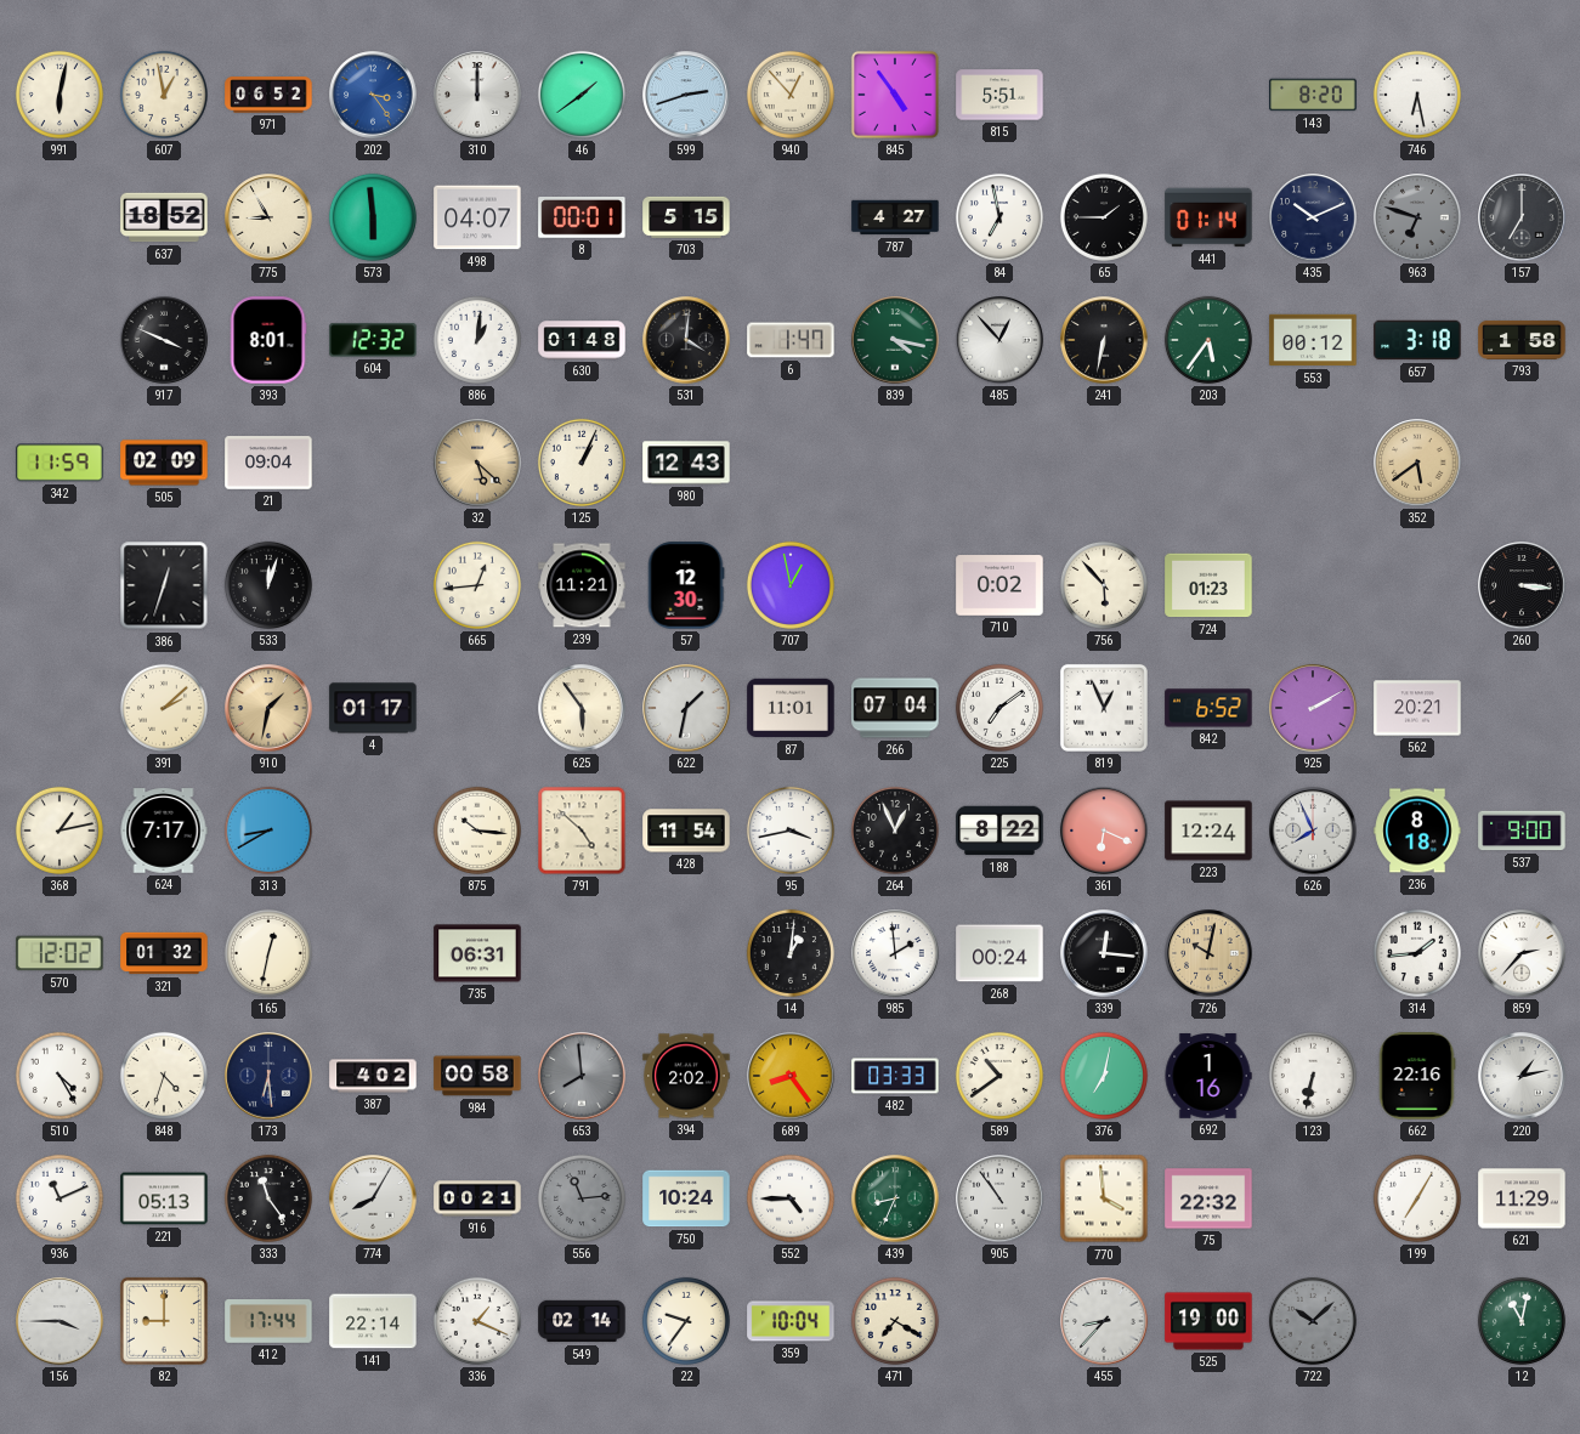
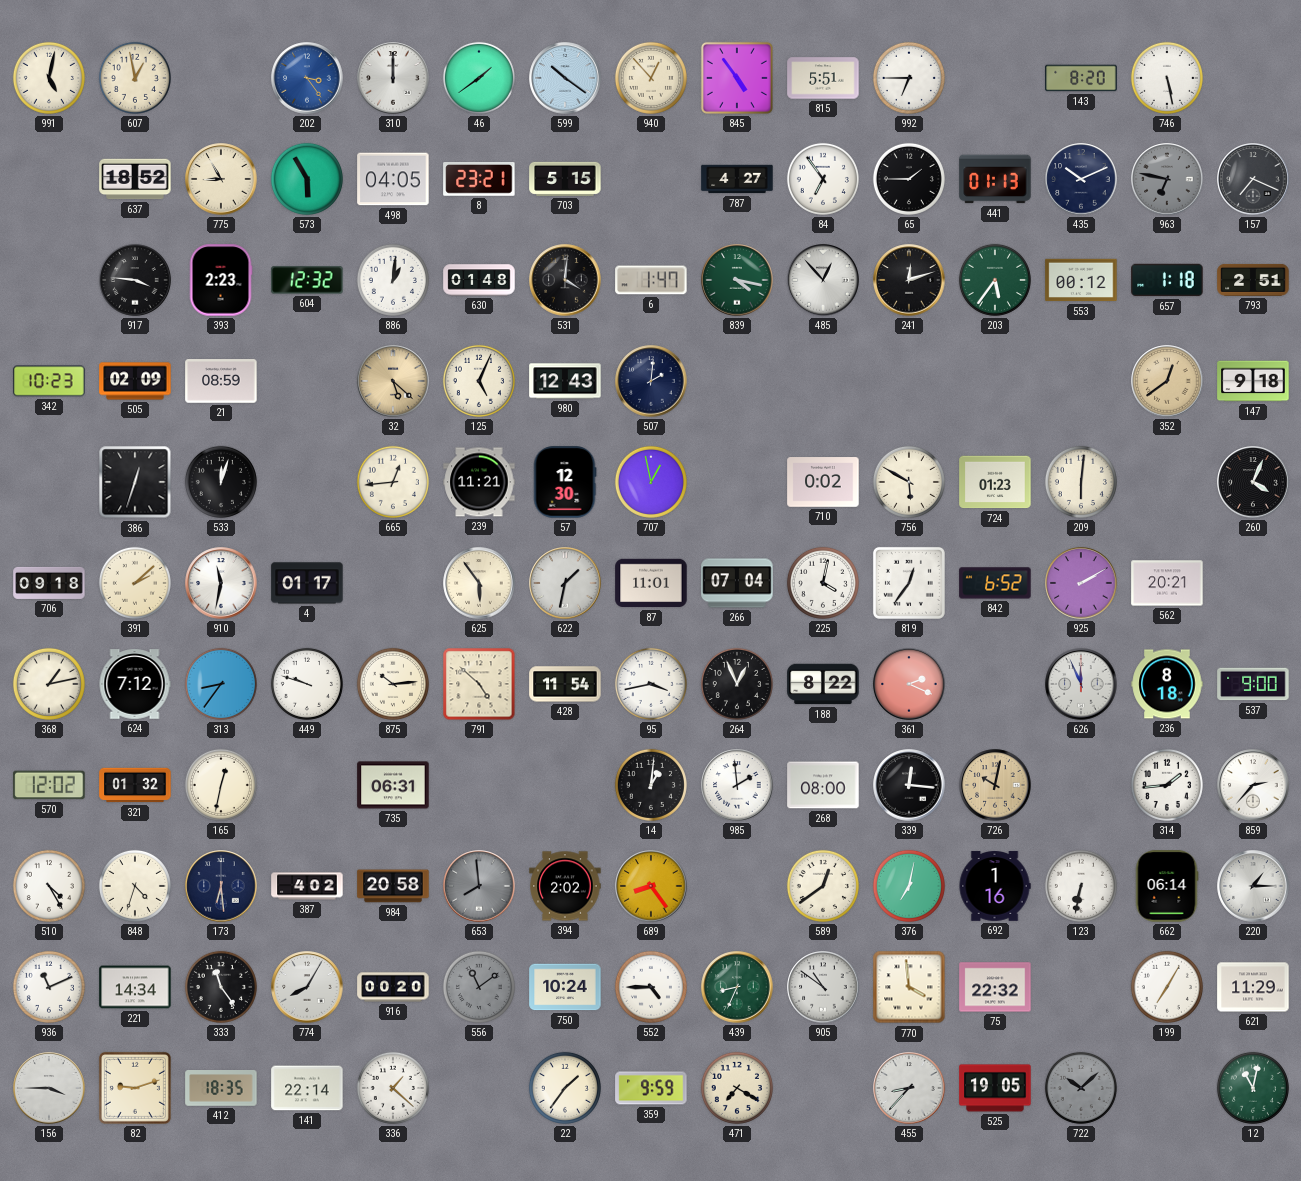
991: 6:02 -> 5:02
971: 06:52 -> none
599: 2:42 -> 10:21
992: none -> 6:45
746: 6:28 -> 5:28
573: 5:59 -> 5:55
498: 04:07 -> 04:05
8: 00:01 -> 23:21
84: 6:58 -> 6:54
441: 01:14 -> 01:13
963: 6:48 -> 6:47
157: 7:00 -> 7:19
917: 3:49 -> 3:46
393: 8:01 -> 2:23
241: 6:32 -> 12:12
657: 3:18 -> 1:18
793: 1:58 -> 2:51
342: 11:59 -> 10:23
21: 09:04 -> 08:59
125: 1:04 -> 5:04
507: none -> 2:01
352: 5:39 -> 12:39
147: none -> 9:18
756: 5:53 -> 5:50
209: none -> 6:01
260: 3:16 -> 4:04
706: none -> 09:18
910: 1:32 -> 11:32
910 dial: champagne -> white
225: 7:09 -> 4:02
819: 12:56 -> 12:36
624: 7:17 -> 7:12
313: 8:40 -> 8:36
449: none -> 9:48
875: 10:16 -> 10:14
361: 6:19 -> 2:19
223: 12:24 -> none
626: 7:56 -> 11:56
268: 00:24 -> 08:00
984: 00:58 -> 20:58
482: 03:33 -> none
589: 10:39 -> 12:39
662: 22:16 -> 06:14
220: 1:13 -> 1:15
221: 05:13 -> 14:34
916: 00:21 -> 00:20
556: 11:14 -> 11:09
905: 10:54 -> 10:51
82: 9:00 -> 9:12
412: 17:44 -> 18:35
336: 1:19 -> 1:22
549: 02:14 -> none
22: 9:36 -> 1:36
359: 10:04 -> 9:59
525: 19:00 -> 19:05
